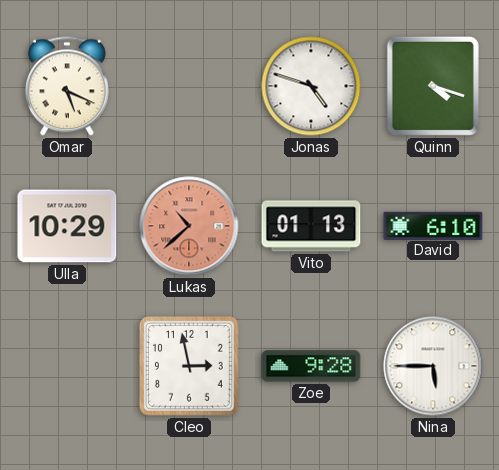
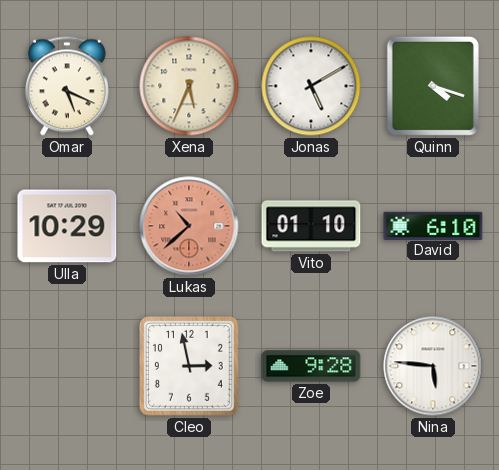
Xena: none -> 5:34
Jonas: 4:48 -> 5:10
Vito: 01:13 -> 01:10
Nina: 5:45 -> 5:46
